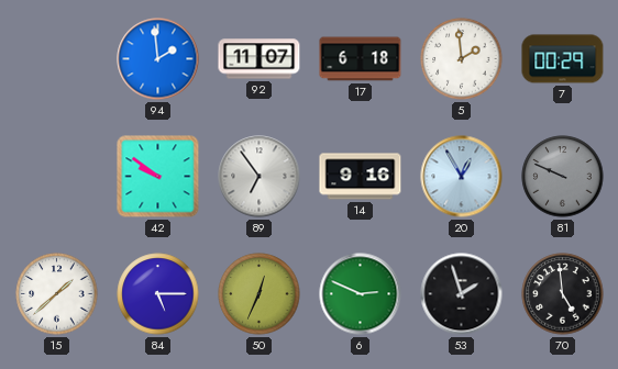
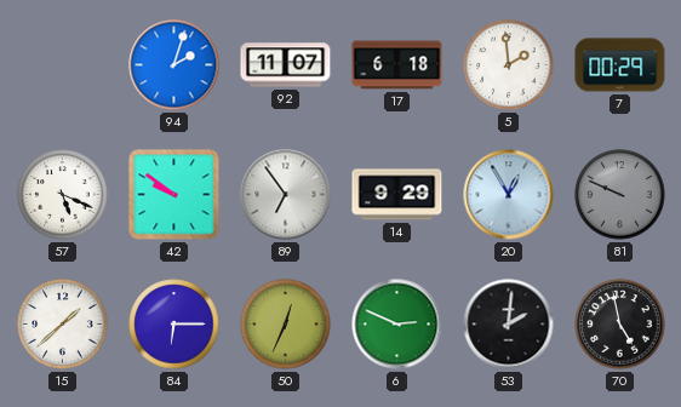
94: 1:59 -> 2:03
57: none -> 5:19
14: 9:16 -> 9:29
84: 5:15 -> 6:15
53: 1:57 -> 2:01
70: 4:59 -> 4:58
